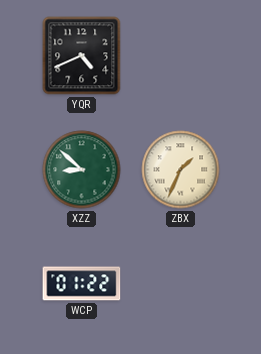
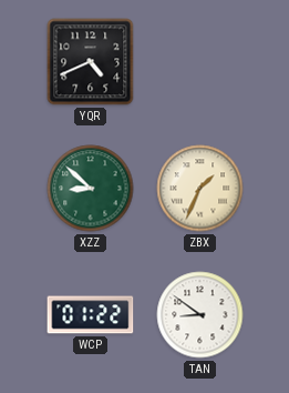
TAN: none -> 8:51
